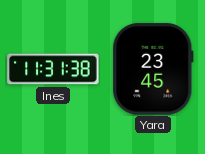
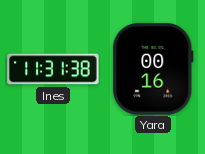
Yara: 23:45 -> 00:16
